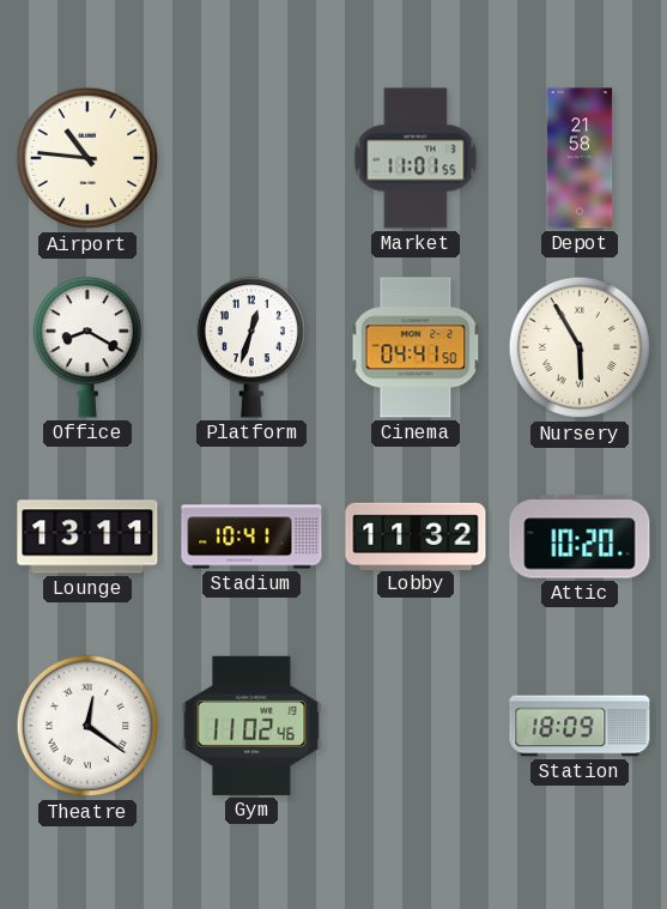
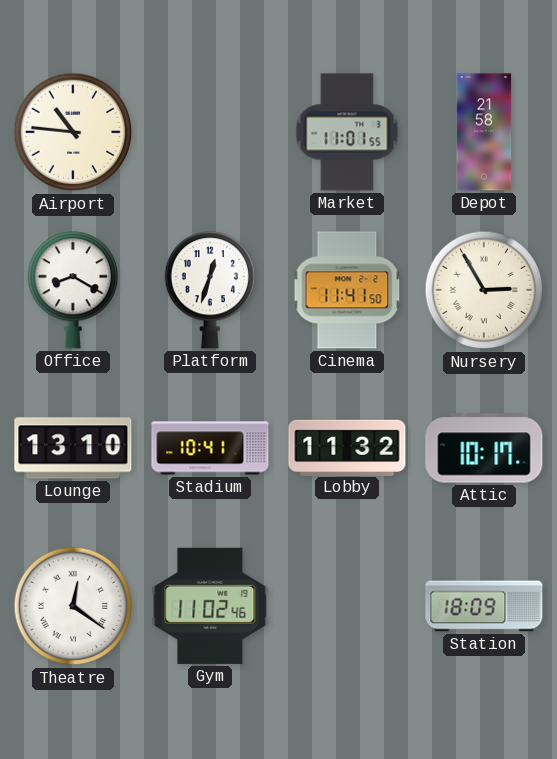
Cinema: 04:41 -> 11:41
Nursery: 5:55 -> 2:55
Lounge: 13:11 -> 13:10
Attic: 10:20 -> 10:17
